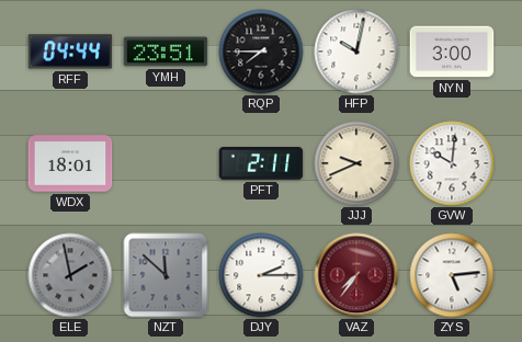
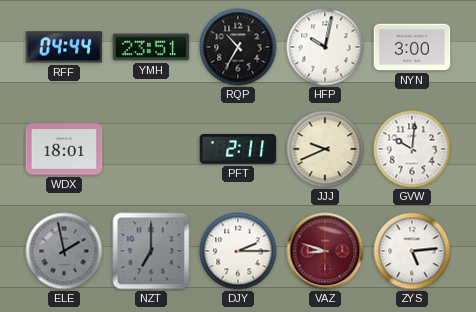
RQP: 7:45 -> 10:35
NZT: 11:52 -> 7:00
VAZ: 7:36 -> 8:48
